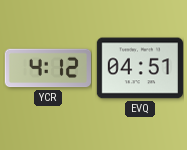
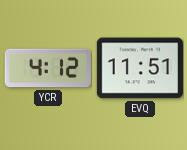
EVQ: 04:51 -> 11:51
